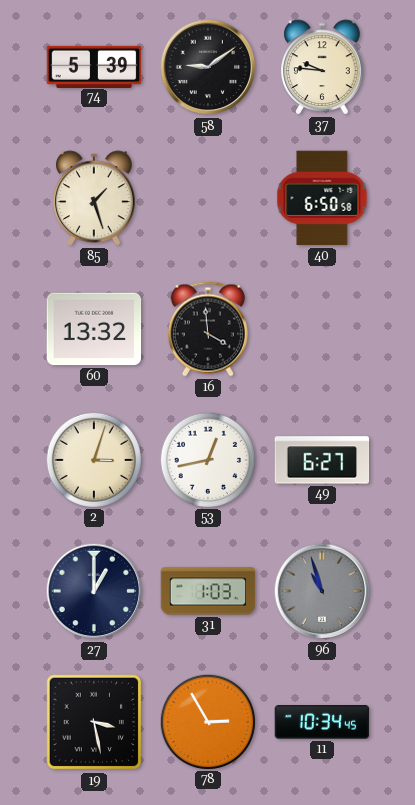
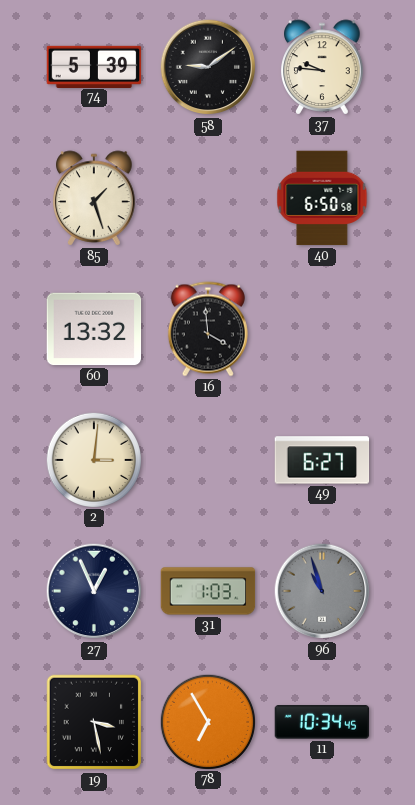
2: 3:03 -> 3:01
53: 12:43 -> none
27: 1:00 -> 12:56
78: 2:55 -> 6:55
